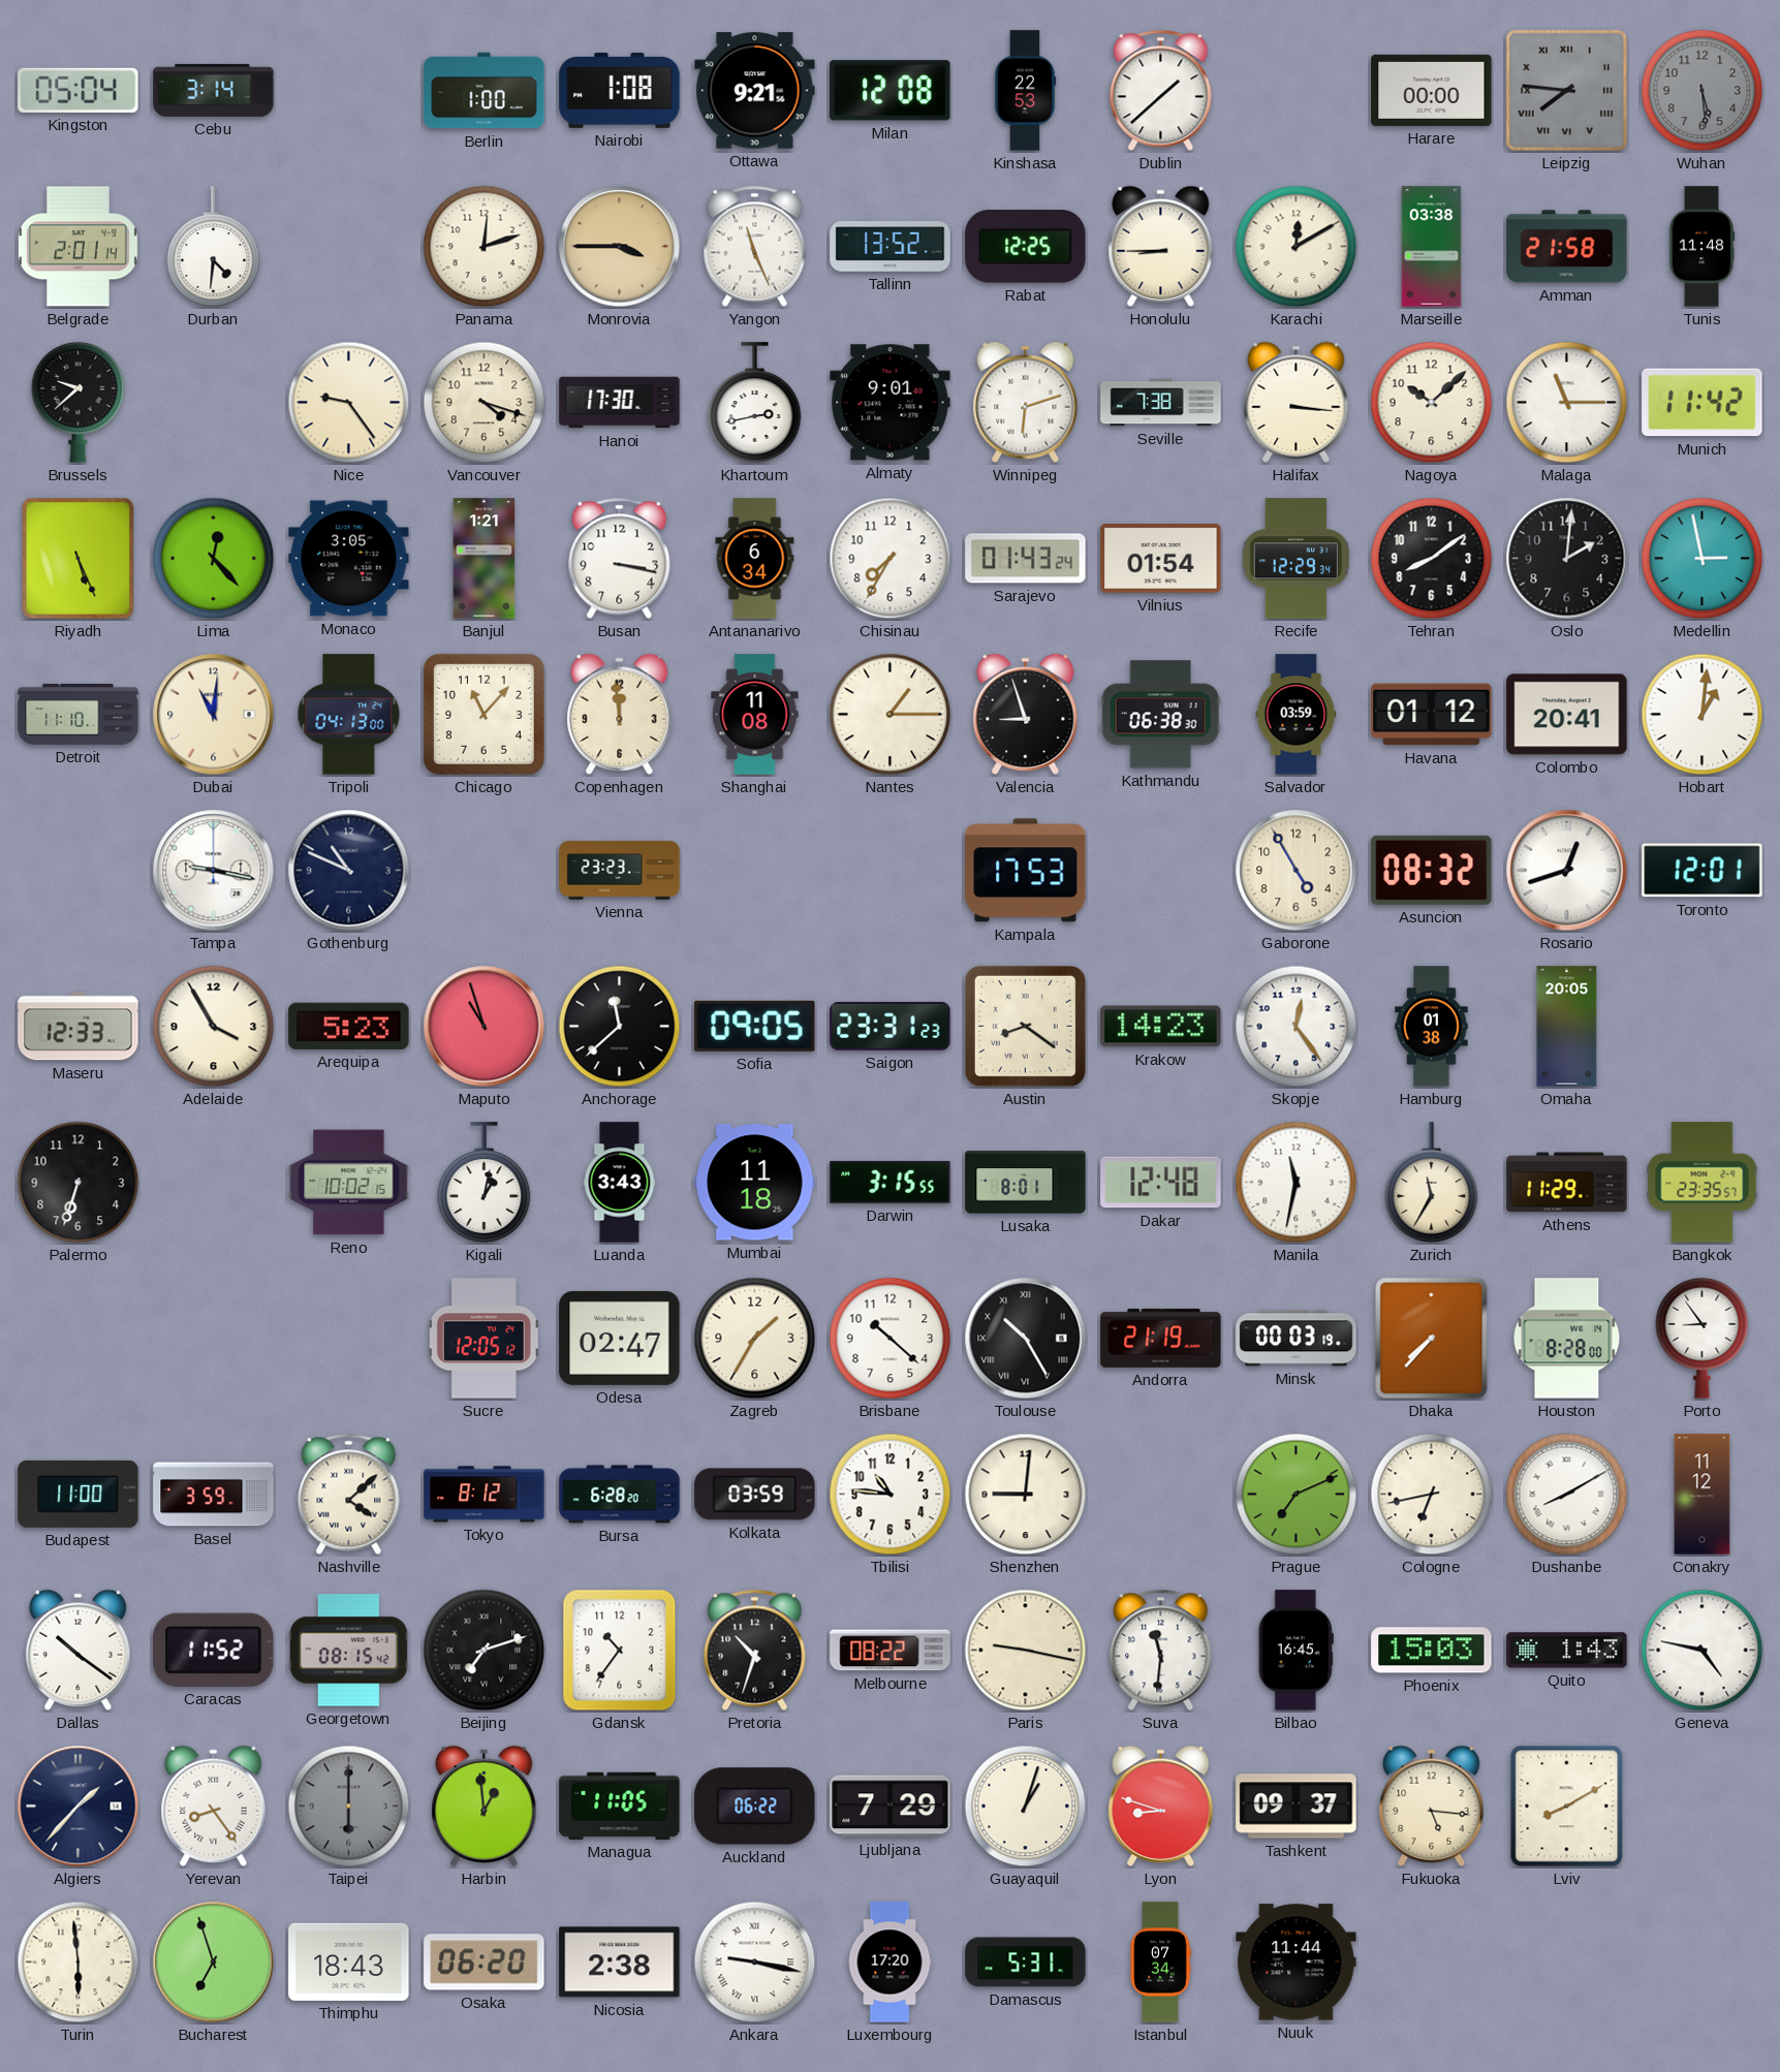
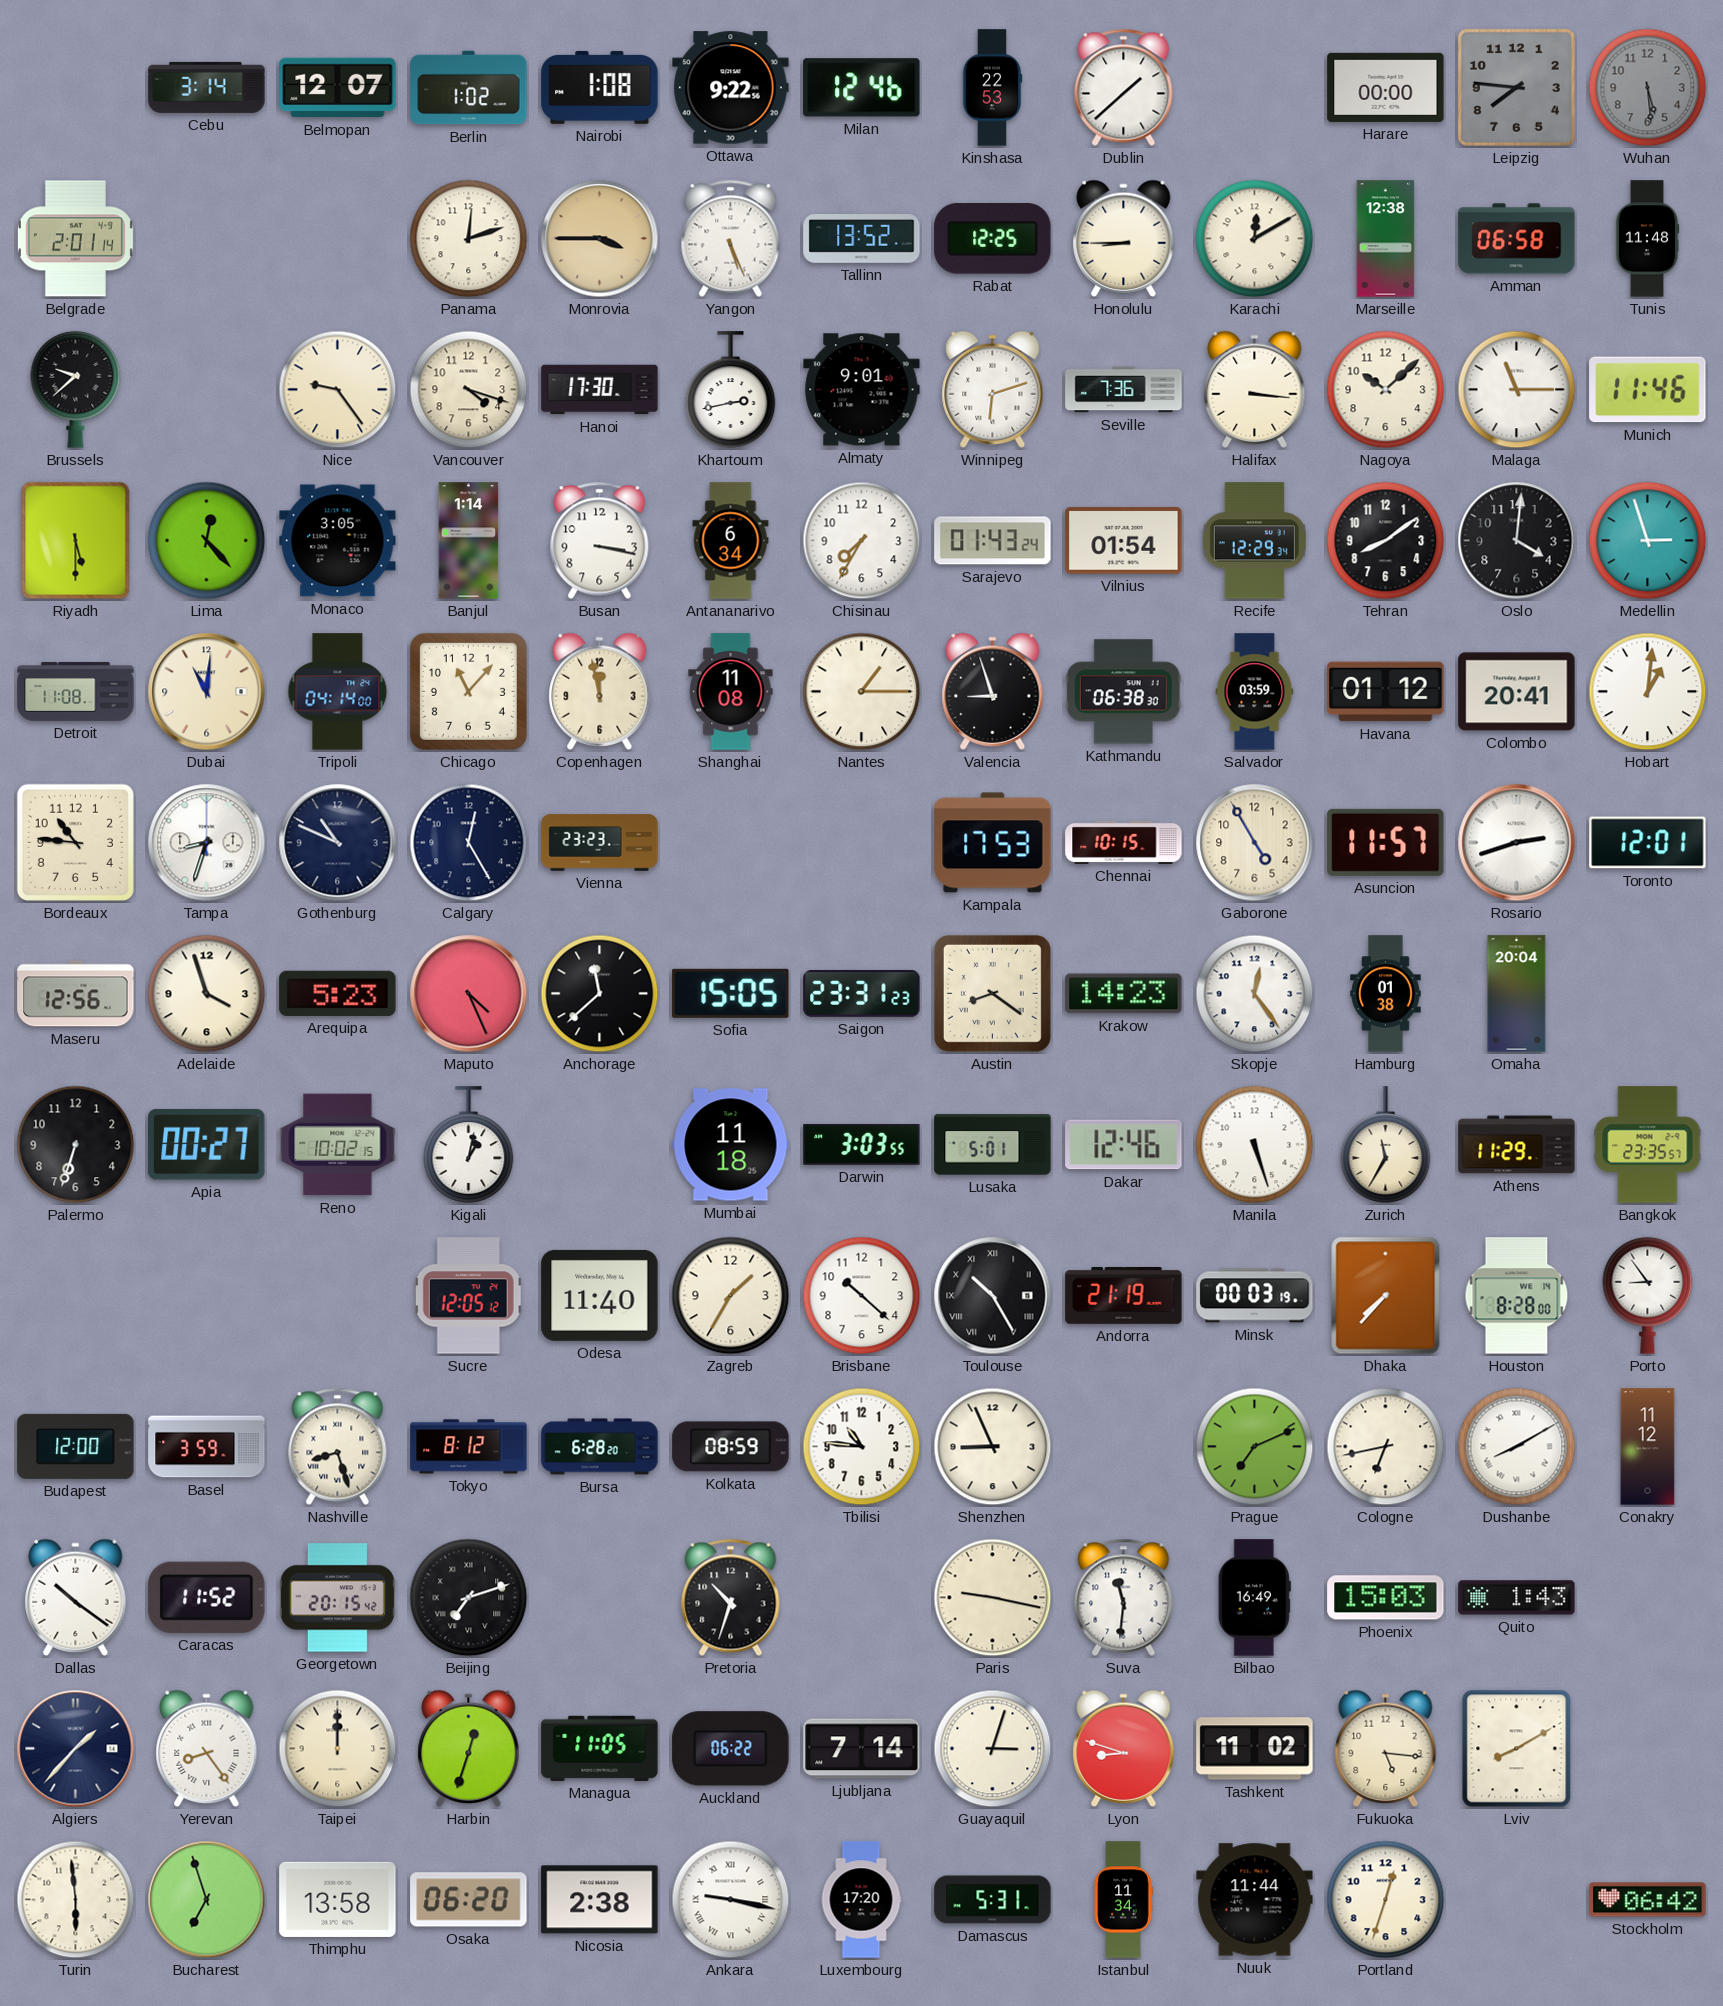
Kingston: 05:04 -> none
Belmopan: none -> 12:07
Berlin: 1:00 -> 1:02
Ottawa: 9:21 -> 9:22
Milan: 12:08 -> 12:46
Leipzig numerals: Roman -> Arabic
Durban: 4:31 -> none
Yangon: 11:26 -> 5:26
Marseille: 03:38 -> 12:38
Amman: 21:58 -> 06:58
Seville: 7:38 -> 7:36
Munich: 11:42 -> 11:46
Riyadh: 5:26 -> 5:30
Banjul: 1:21 -> 1:14
Oslo: 2:01 -> 4:01
Medellin: 2:58 -> 2:57
Detroit: 11:10 -> 11:08
Tripoli: 04:13 -> 04:14
Copenhagen: 11:59 -> 11:58
Bordeaux: none -> 10:46
Tampa: 9:17 -> 8:33
Calgary: none -> 12:25
Chennai: none -> 10:15
Asuncion: 08:32 -> 11:57
Rosario: 12:42 -> 2:42
Maseru: 12:33 -> 12:56
Adelaide: 3:55 -> 3:57
Maputo: 10:57 -> 4:26
Sofia: 09:05 -> 15:05
Omaha: 20:05 -> 20:04
Apia: none -> 00:27
Luanda: 3:43 -> none
Darwin: 3:15 -> 3:03
Lusaka: 8:01 -> 5:01
Dakar: 12:48 -> 12:46
Manila: 11:32 -> 5:27
Odesa: 02:47 -> 11:40
Budapest: 11:00 -> 12:00
Nashville: 4:08 -> 8:27
Kolkata: 03:59 -> 08:59
Shenzhen: 9:01 -> 8:56
Georgetown: 08:15 -> 20:15
Gdansk: 10:36 -> none
Melbourne: 08:22 -> none
Bilbao: 16:45 -> 16:49
Geneva: 4:47 -> none
Taipei: 6:00 -> 12:00
Taipei dial: grey -> cream
Harbin: 12:59 -> 12:33
Ljubljana: 7:29 -> 7:14
Guayaquil: 1:03 -> 3:03
Tashkent: 09:37 -> 11:02
Thimphu: 18:43 -> 13:58
Istanbul: 07:34 -> 11:34
Portland: none -> 12:33
Stockholm: none -> 06:42
